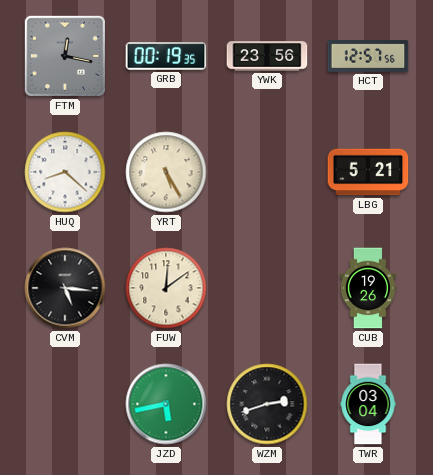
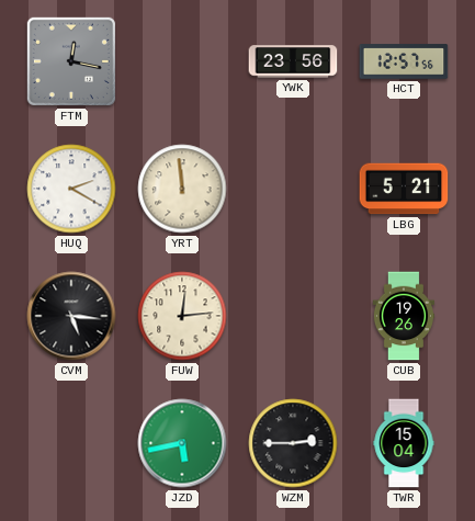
GRB: 00:19 -> none
HUQ: 8:22 -> 2:20
YRT: 5:25 -> 11:59
FUW: 12:09 -> 12:14
WZM: 2:42 -> 2:45
TWR: 03:04 -> 15:04
